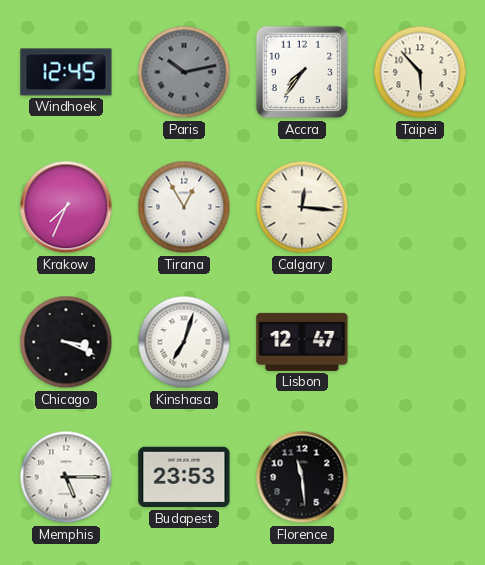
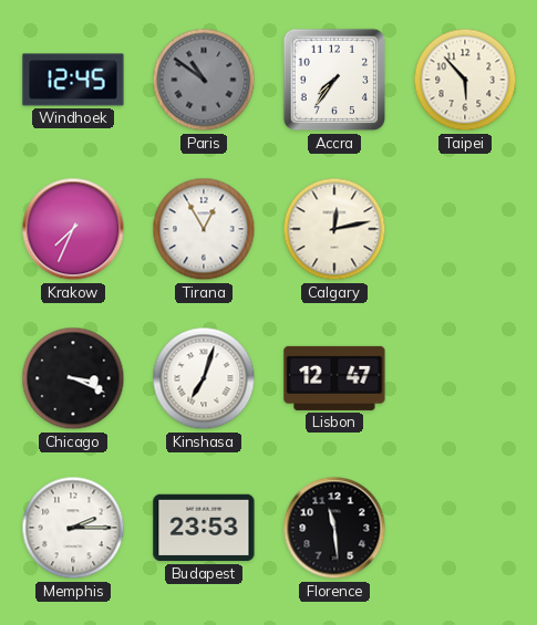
Paris: 10:13 -> 10:51
Calgary: 12:16 -> 12:13
Memphis: 5:15 -> 2:15
